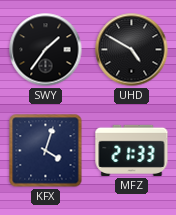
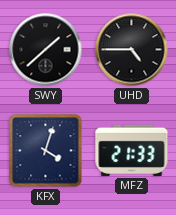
SWY: 1:36 -> 1:38
UHD: 4:50 -> 4:45
